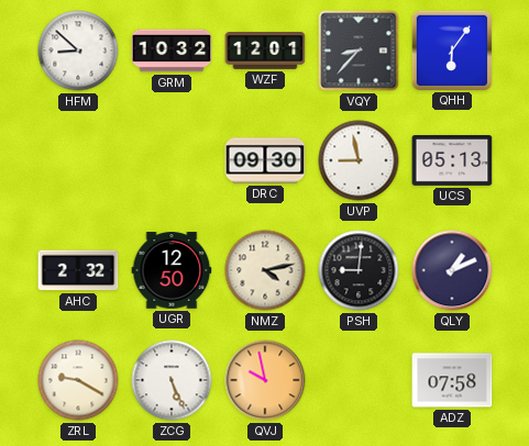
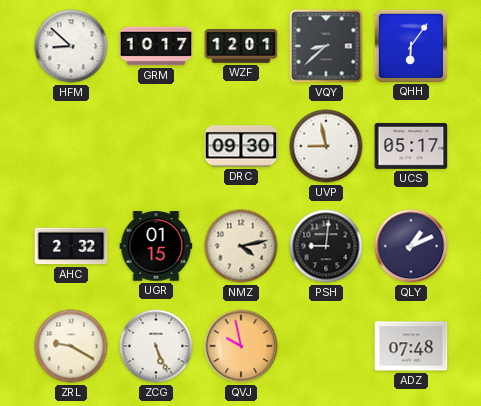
GRM: 10:32 -> 10:17
VQY: 8:37 -> 8:38
UCS: 05:13 -> 05:17
UGR: 12:50 -> 01:15
ADZ: 07:58 -> 07:48
